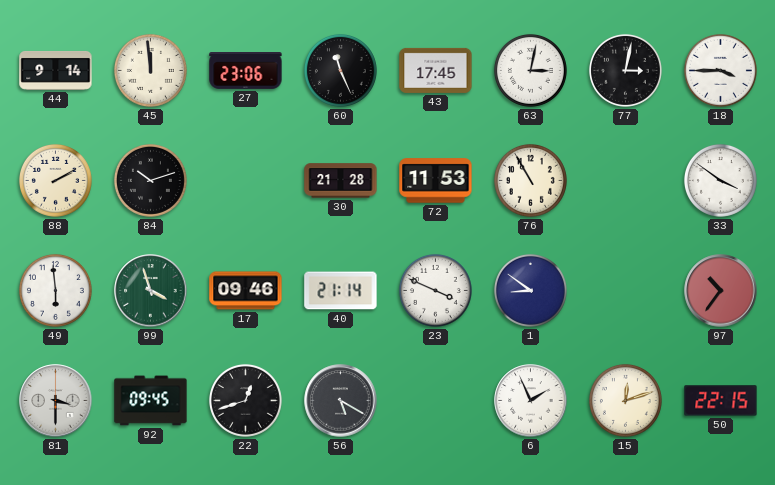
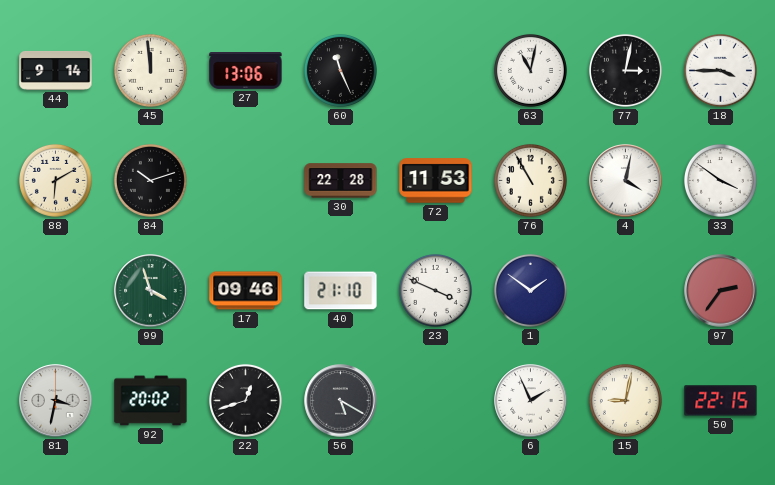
27: 23:06 -> 13:06
43: 17:45 -> none
63: 3:02 -> 11:02
88: 2:10 -> 6:10
30: 21:28 -> 22:28
4: none -> 4:02
49: 5:59 -> none
40: 21:14 -> 21:10
1: 8:51 -> 1:51
97: 10:36 -> 2:36
81: 3:30 -> 3:32
92: 09:45 -> 20:02
15: 12:12 -> 9:02
